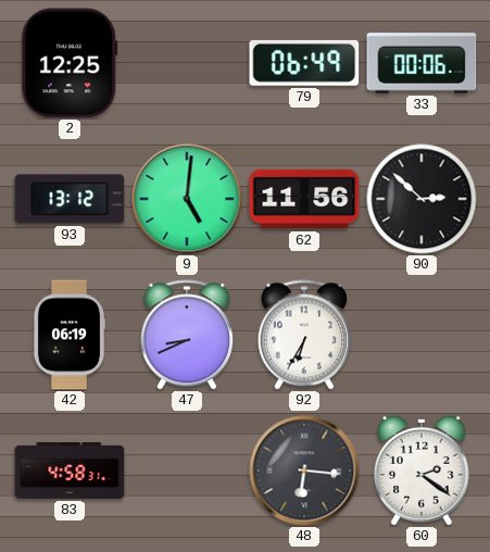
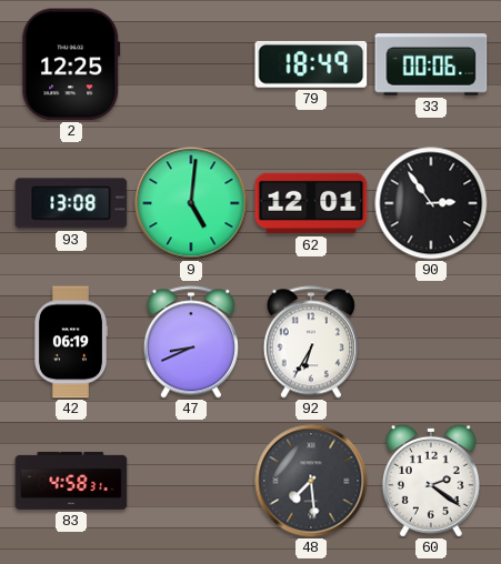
79: 06:49 -> 18:49
93: 13:12 -> 13:08
62: 11:56 -> 12:01
90: 2:52 -> 2:54
48: 6:16 -> 7:29
